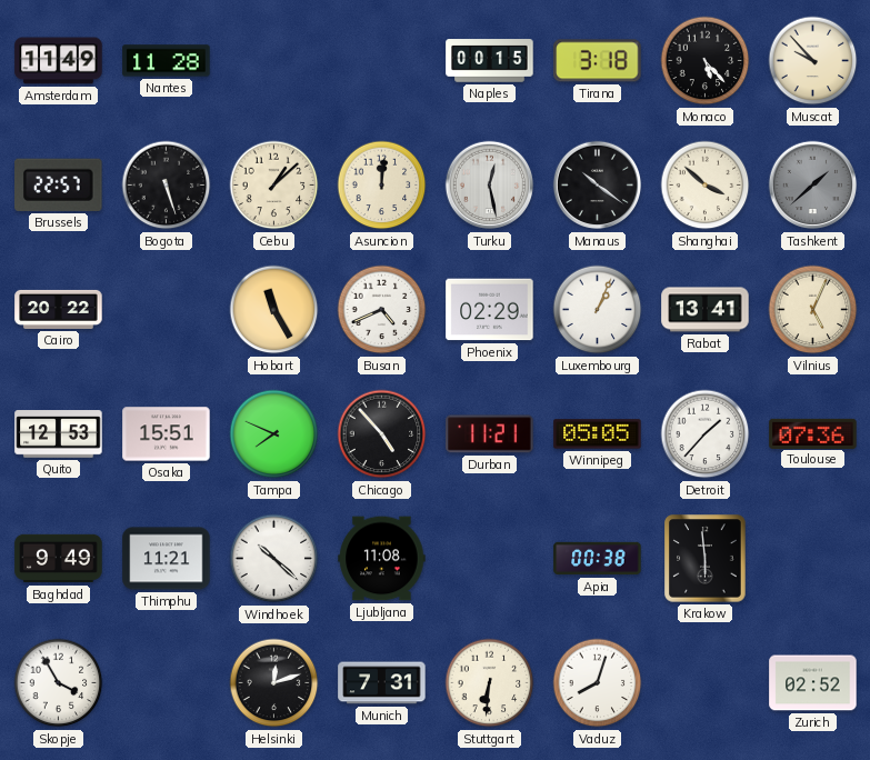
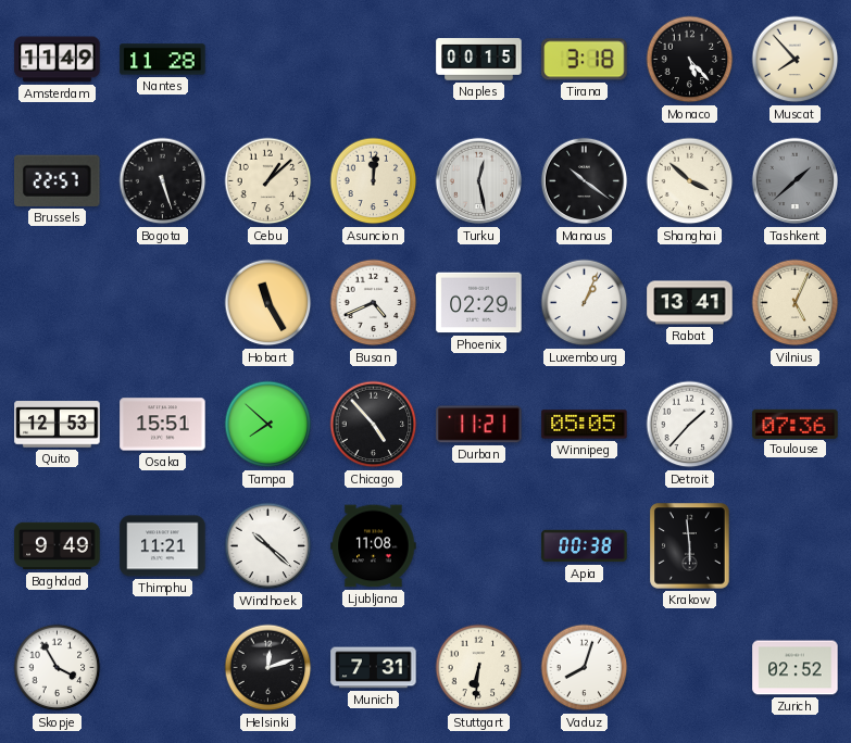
Muscat: 9:53 -> 7:53
Cairo: 20:22 -> none
Tampa: 7:49 -> 7:52
